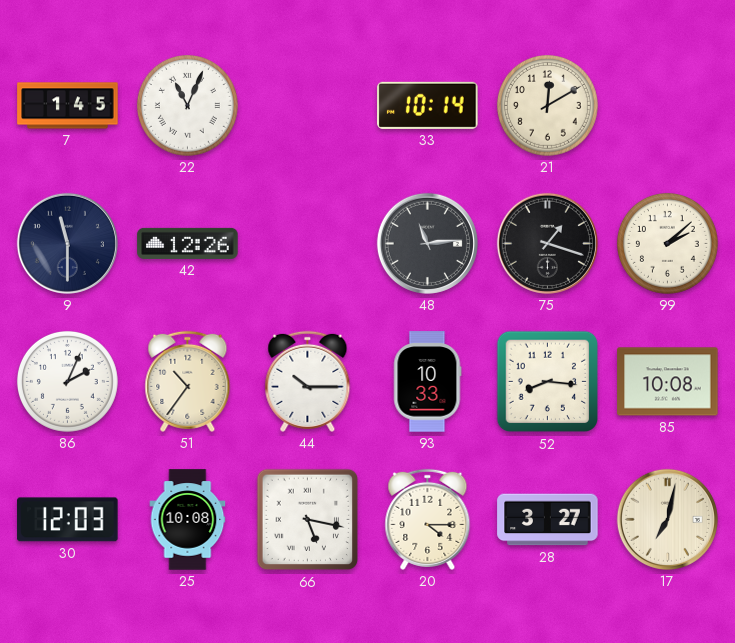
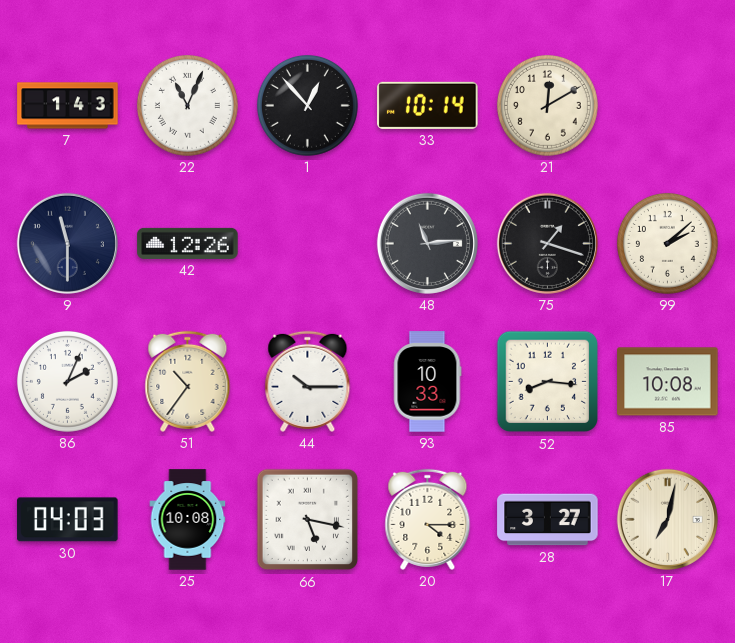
7: 1:45 -> 1:43
1: none -> 12:53
30: 12:03 -> 04:03
